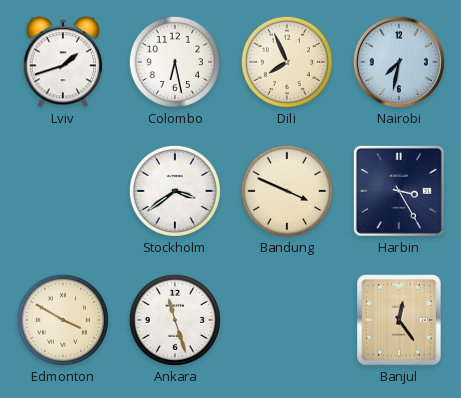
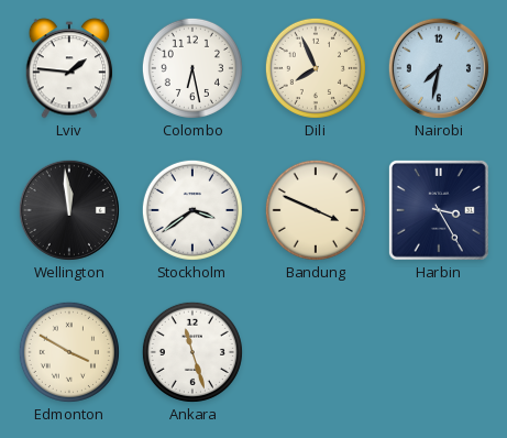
Lviv: 1:42 -> 1:46
Wellington: none -> 11:59
Banjul: 12:24 -> none
